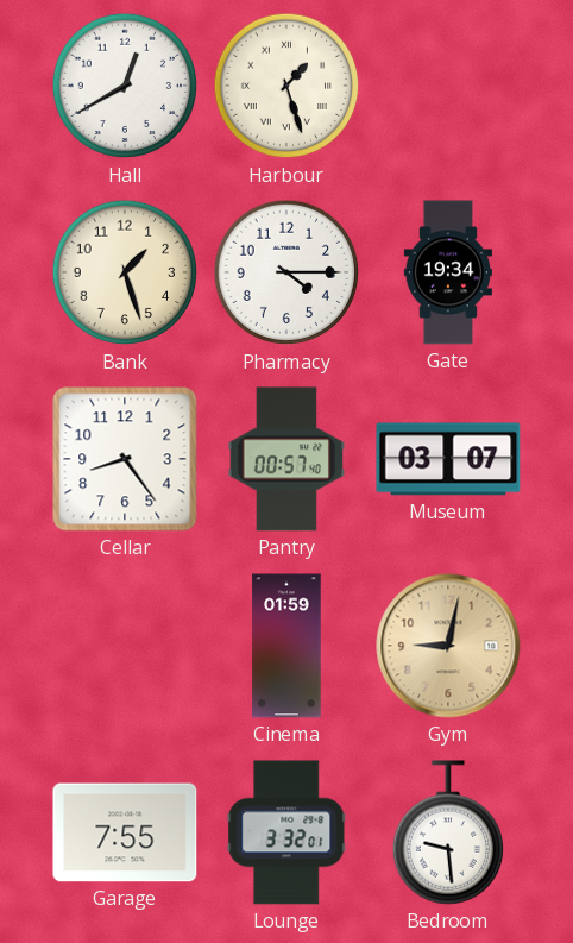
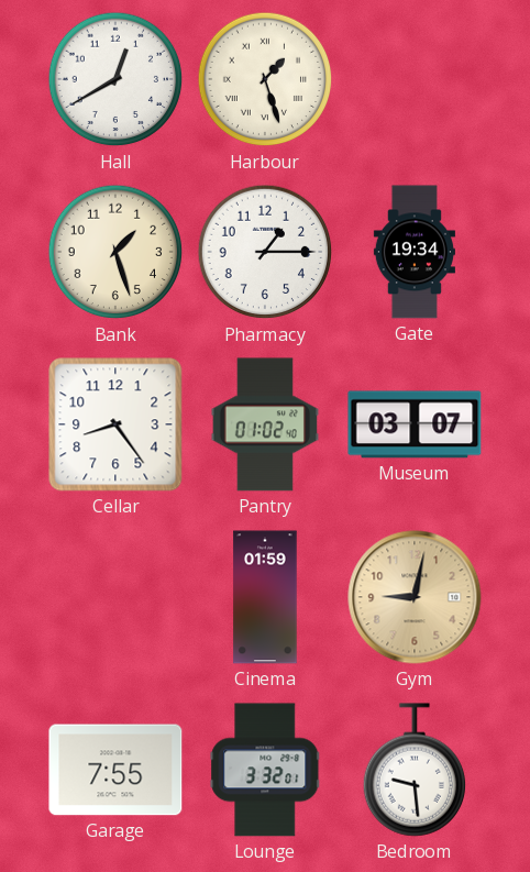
Pharmacy: 4:15 -> 1:15
Pantry: 00:57 -> 01:02
